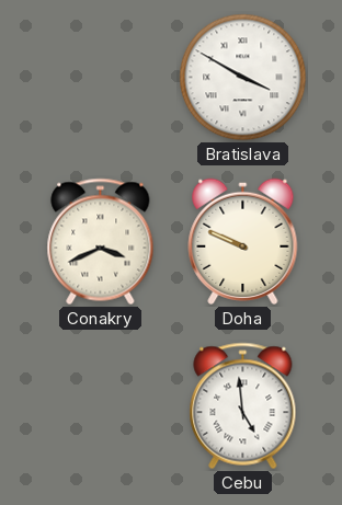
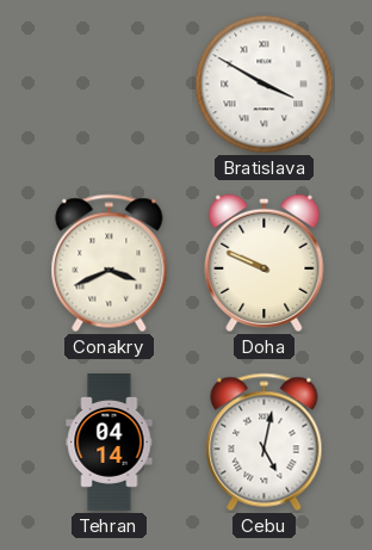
Tehran: none -> 04:14
Cebu: 4:59 -> 5:02
